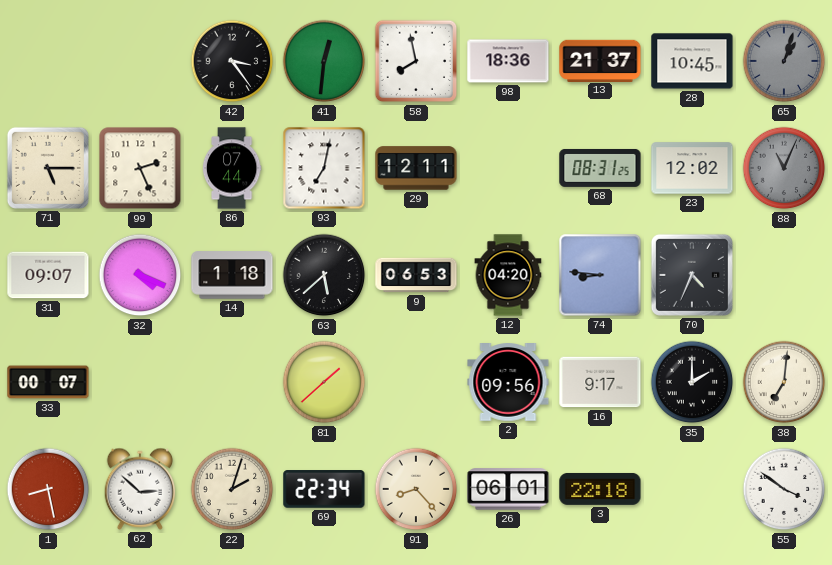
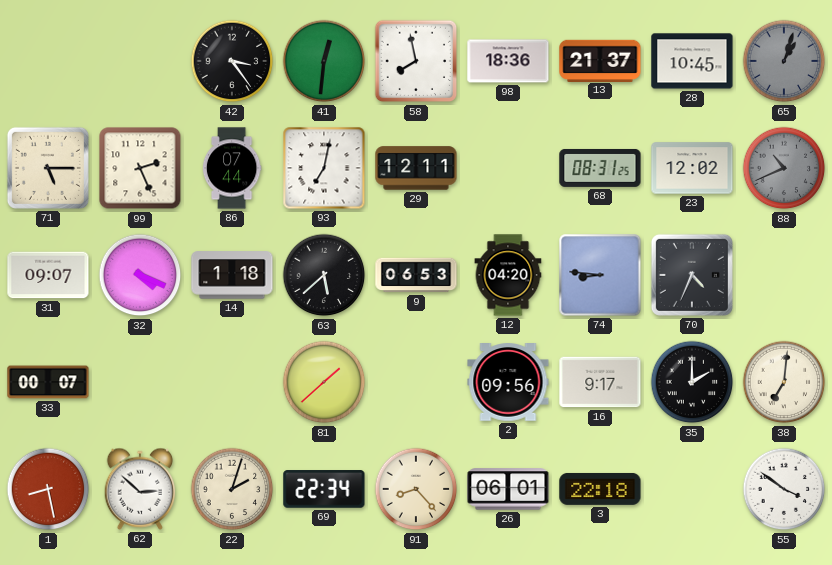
88: 11:04 -> 10:41
